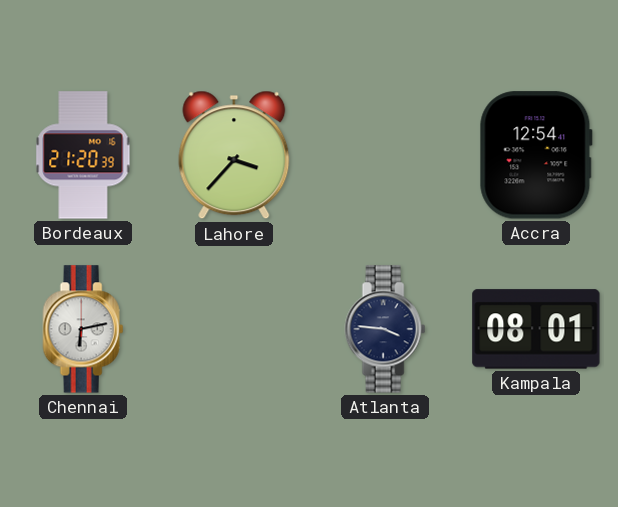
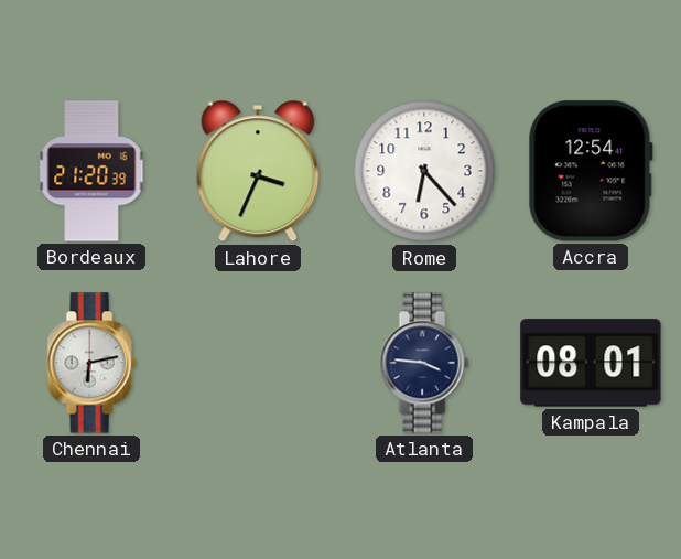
Lahore: 3:37 -> 3:34
Rome: none -> 6:23
